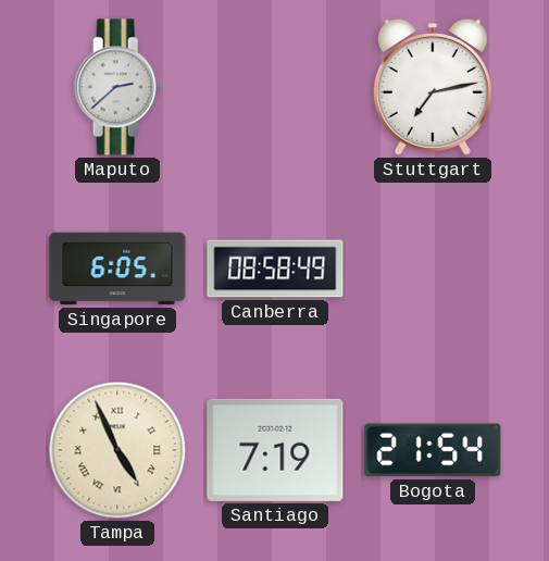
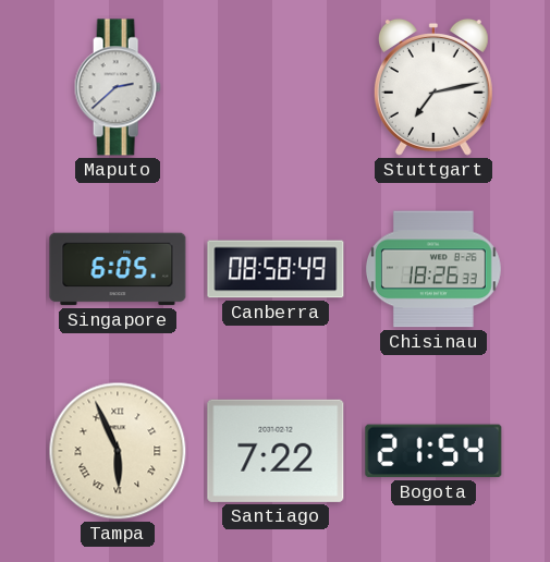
Chisinau: none -> 18:26
Tampa: 4:56 -> 5:56
Santiago: 7:19 -> 7:22
